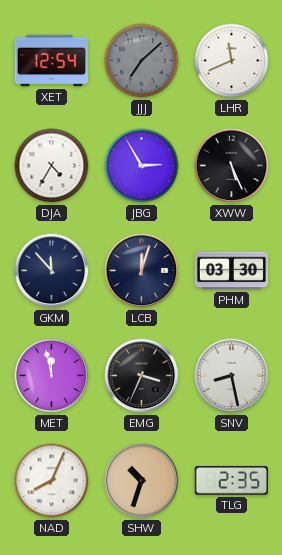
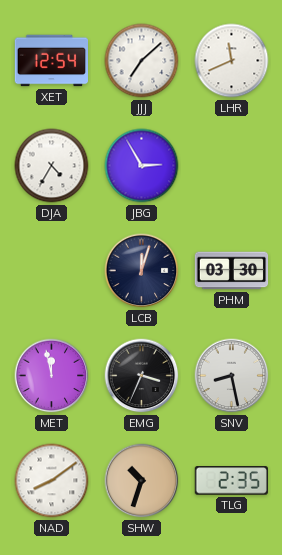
JJJ dial: grey -> white
XWW: 5:26 -> none
GKM: 11:53 -> none
NAD: 8:04 -> 8:09
